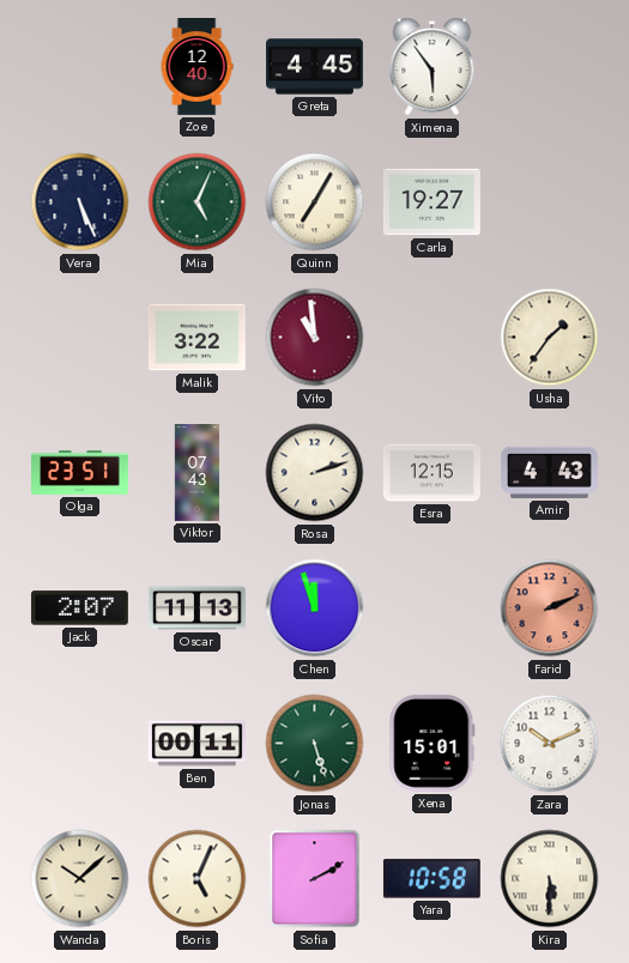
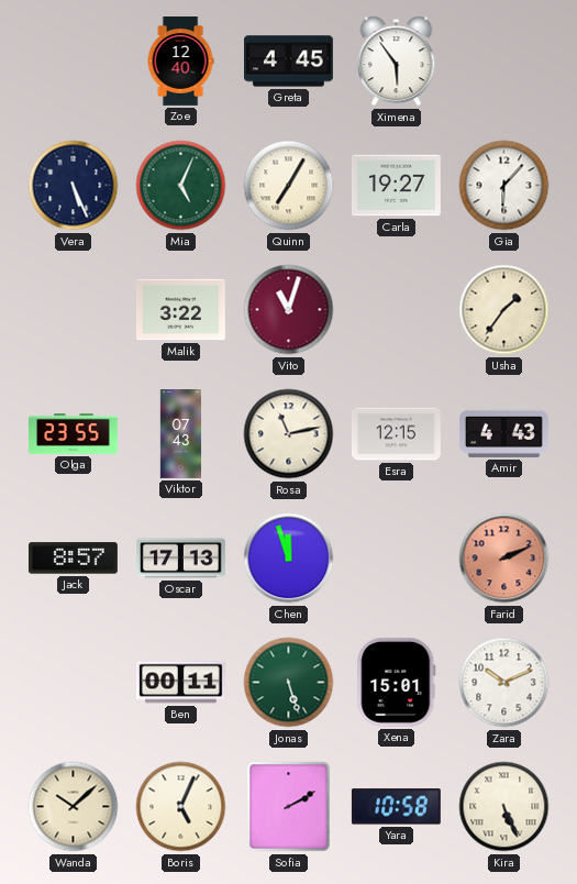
Gia: none -> 6:07
Vito: 10:59 -> 11:03
Olga: 23:51 -> 23:55
Rosa: 2:12 -> 11:13
Jack: 2:07 -> 8:57
Oscar: 11:13 -> 17:13
Kira: 5:30 -> 5:26
